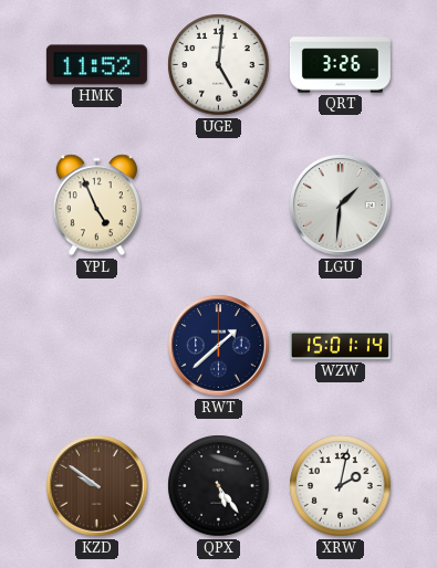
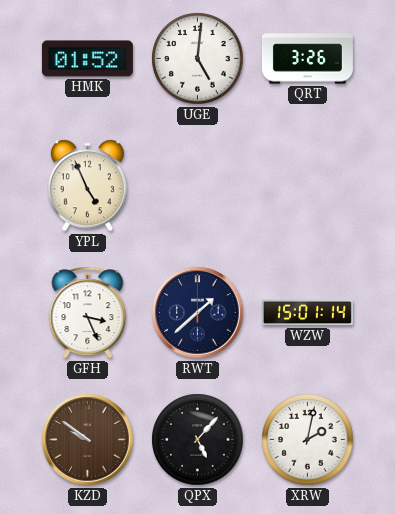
HMK: 11:52 -> 01:52
LGU: 1:31 -> none
GFH: none -> 3:26
QPX: 5:24 -> 5:07
